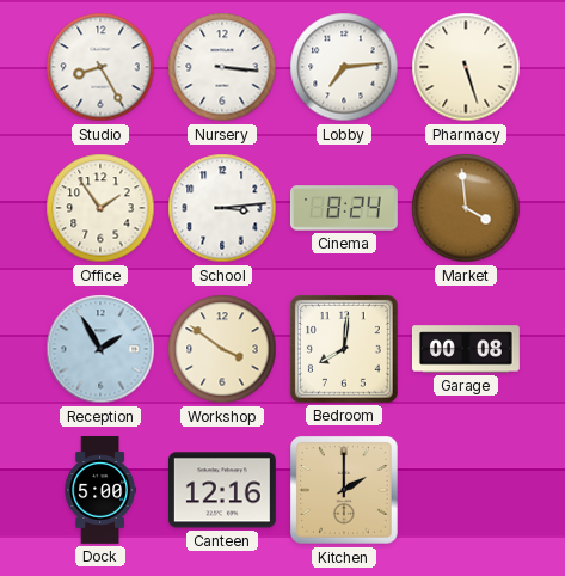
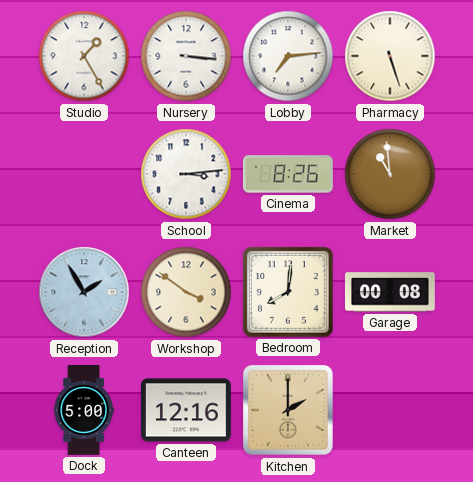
Studio: 8:25 -> 1:25
Office: 1:54 -> none
Cinema: 8:24 -> 8:26
Market: 3:59 -> 10:59
